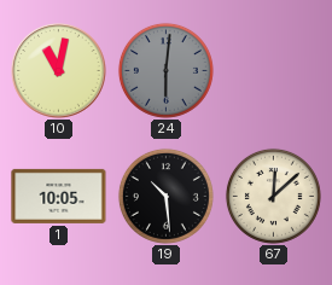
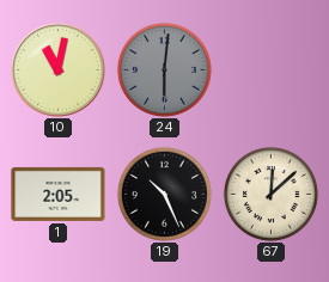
1: 10:05 -> 2:05
19: 10:29 -> 10:26
